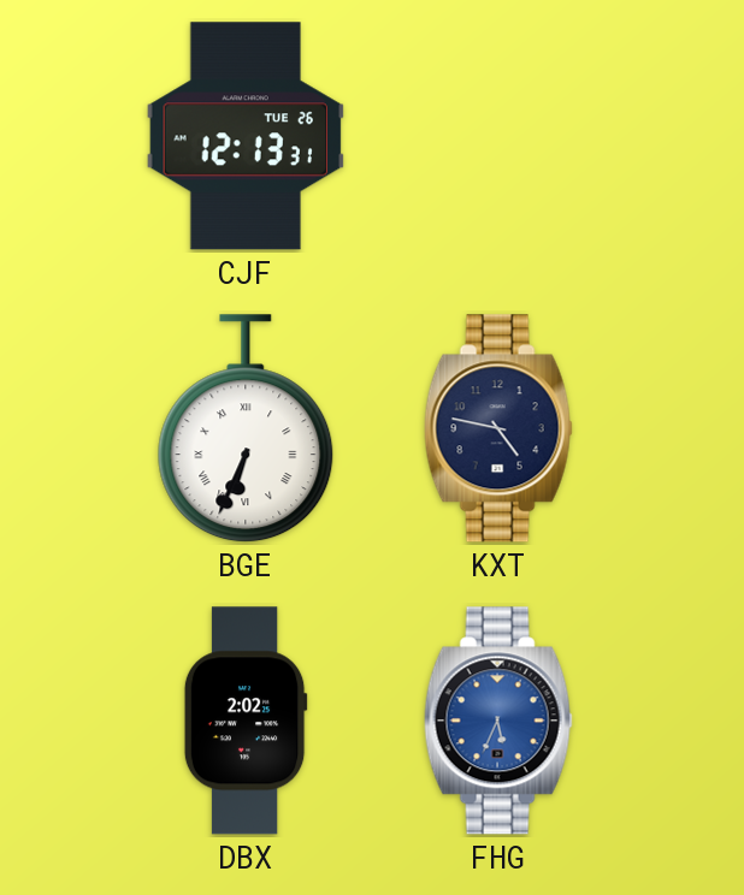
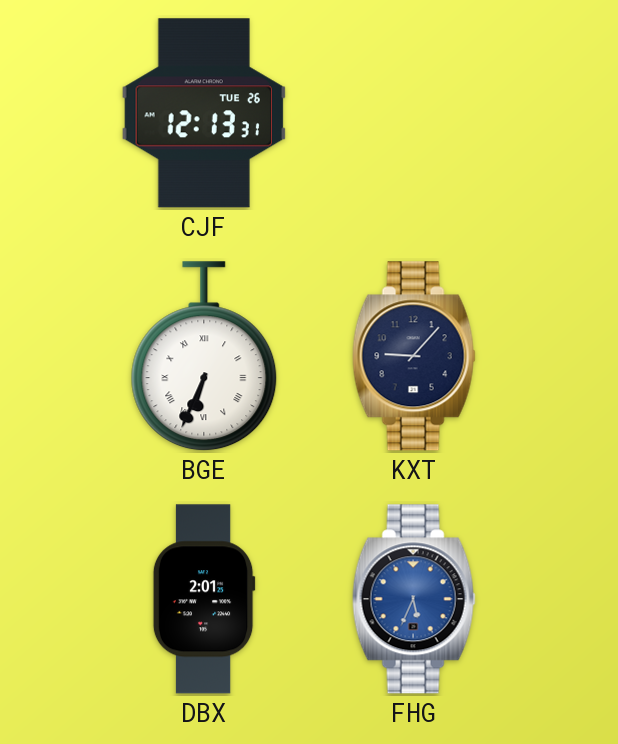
KXT: 4:47 -> 9:07
DBX: 2:02 -> 2:01
